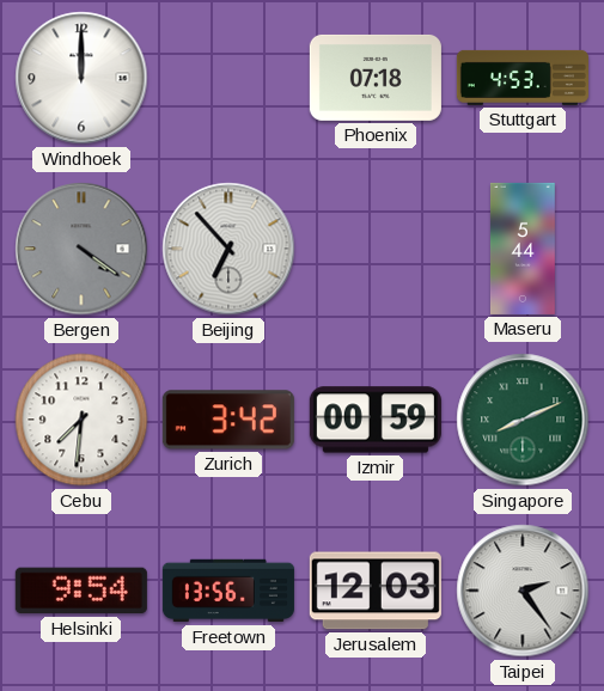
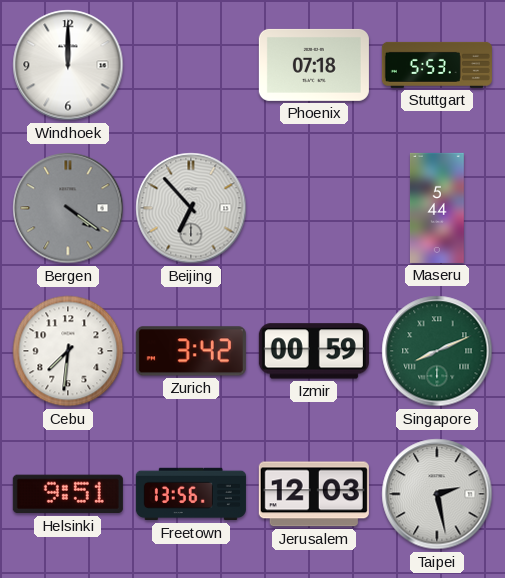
Stuttgart: 4:53 -> 5:53
Helsinki: 9:54 -> 9:51
Taipei: 2:24 -> 2:28
